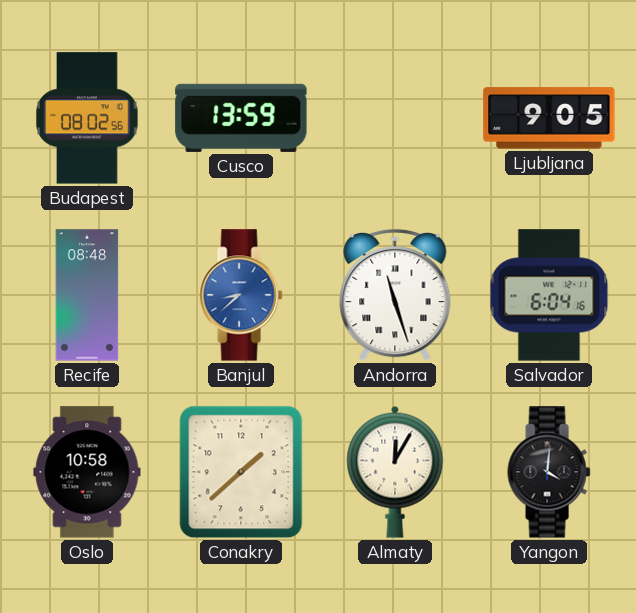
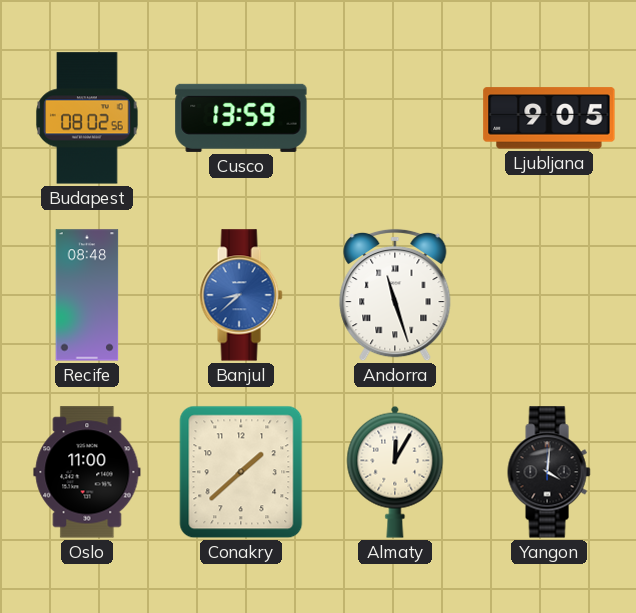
Salvador: 6:04 -> none
Oslo: 10:58 -> 11:00
